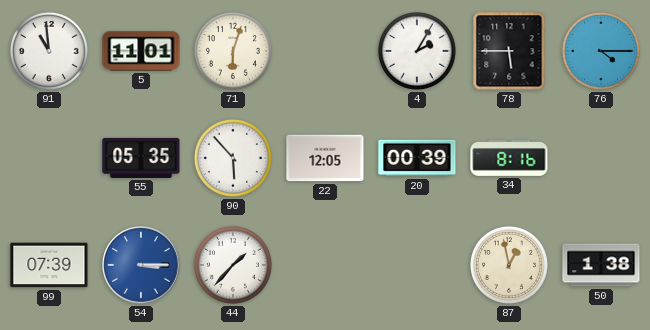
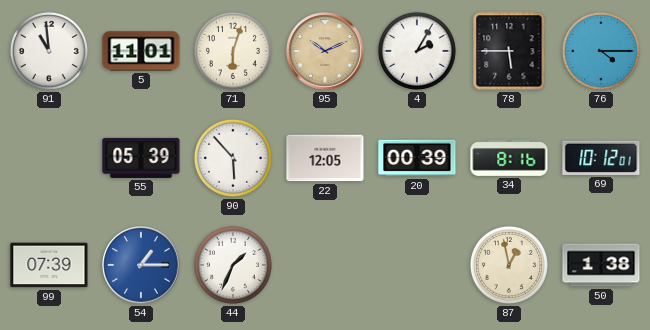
95: none -> 10:11
55: 05:35 -> 05:39
69: none -> 10:12
54: 3:15 -> 1:15
44: 1:37 -> 1:34
